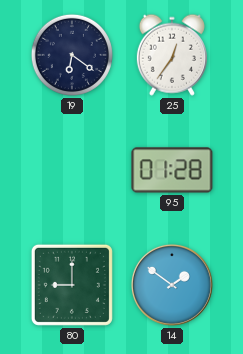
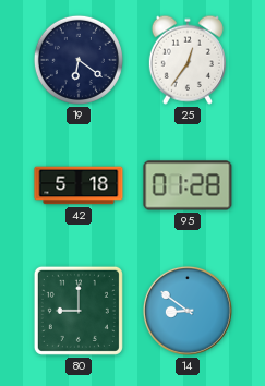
42: none -> 5:18
14: 1:51 -> 8:51
